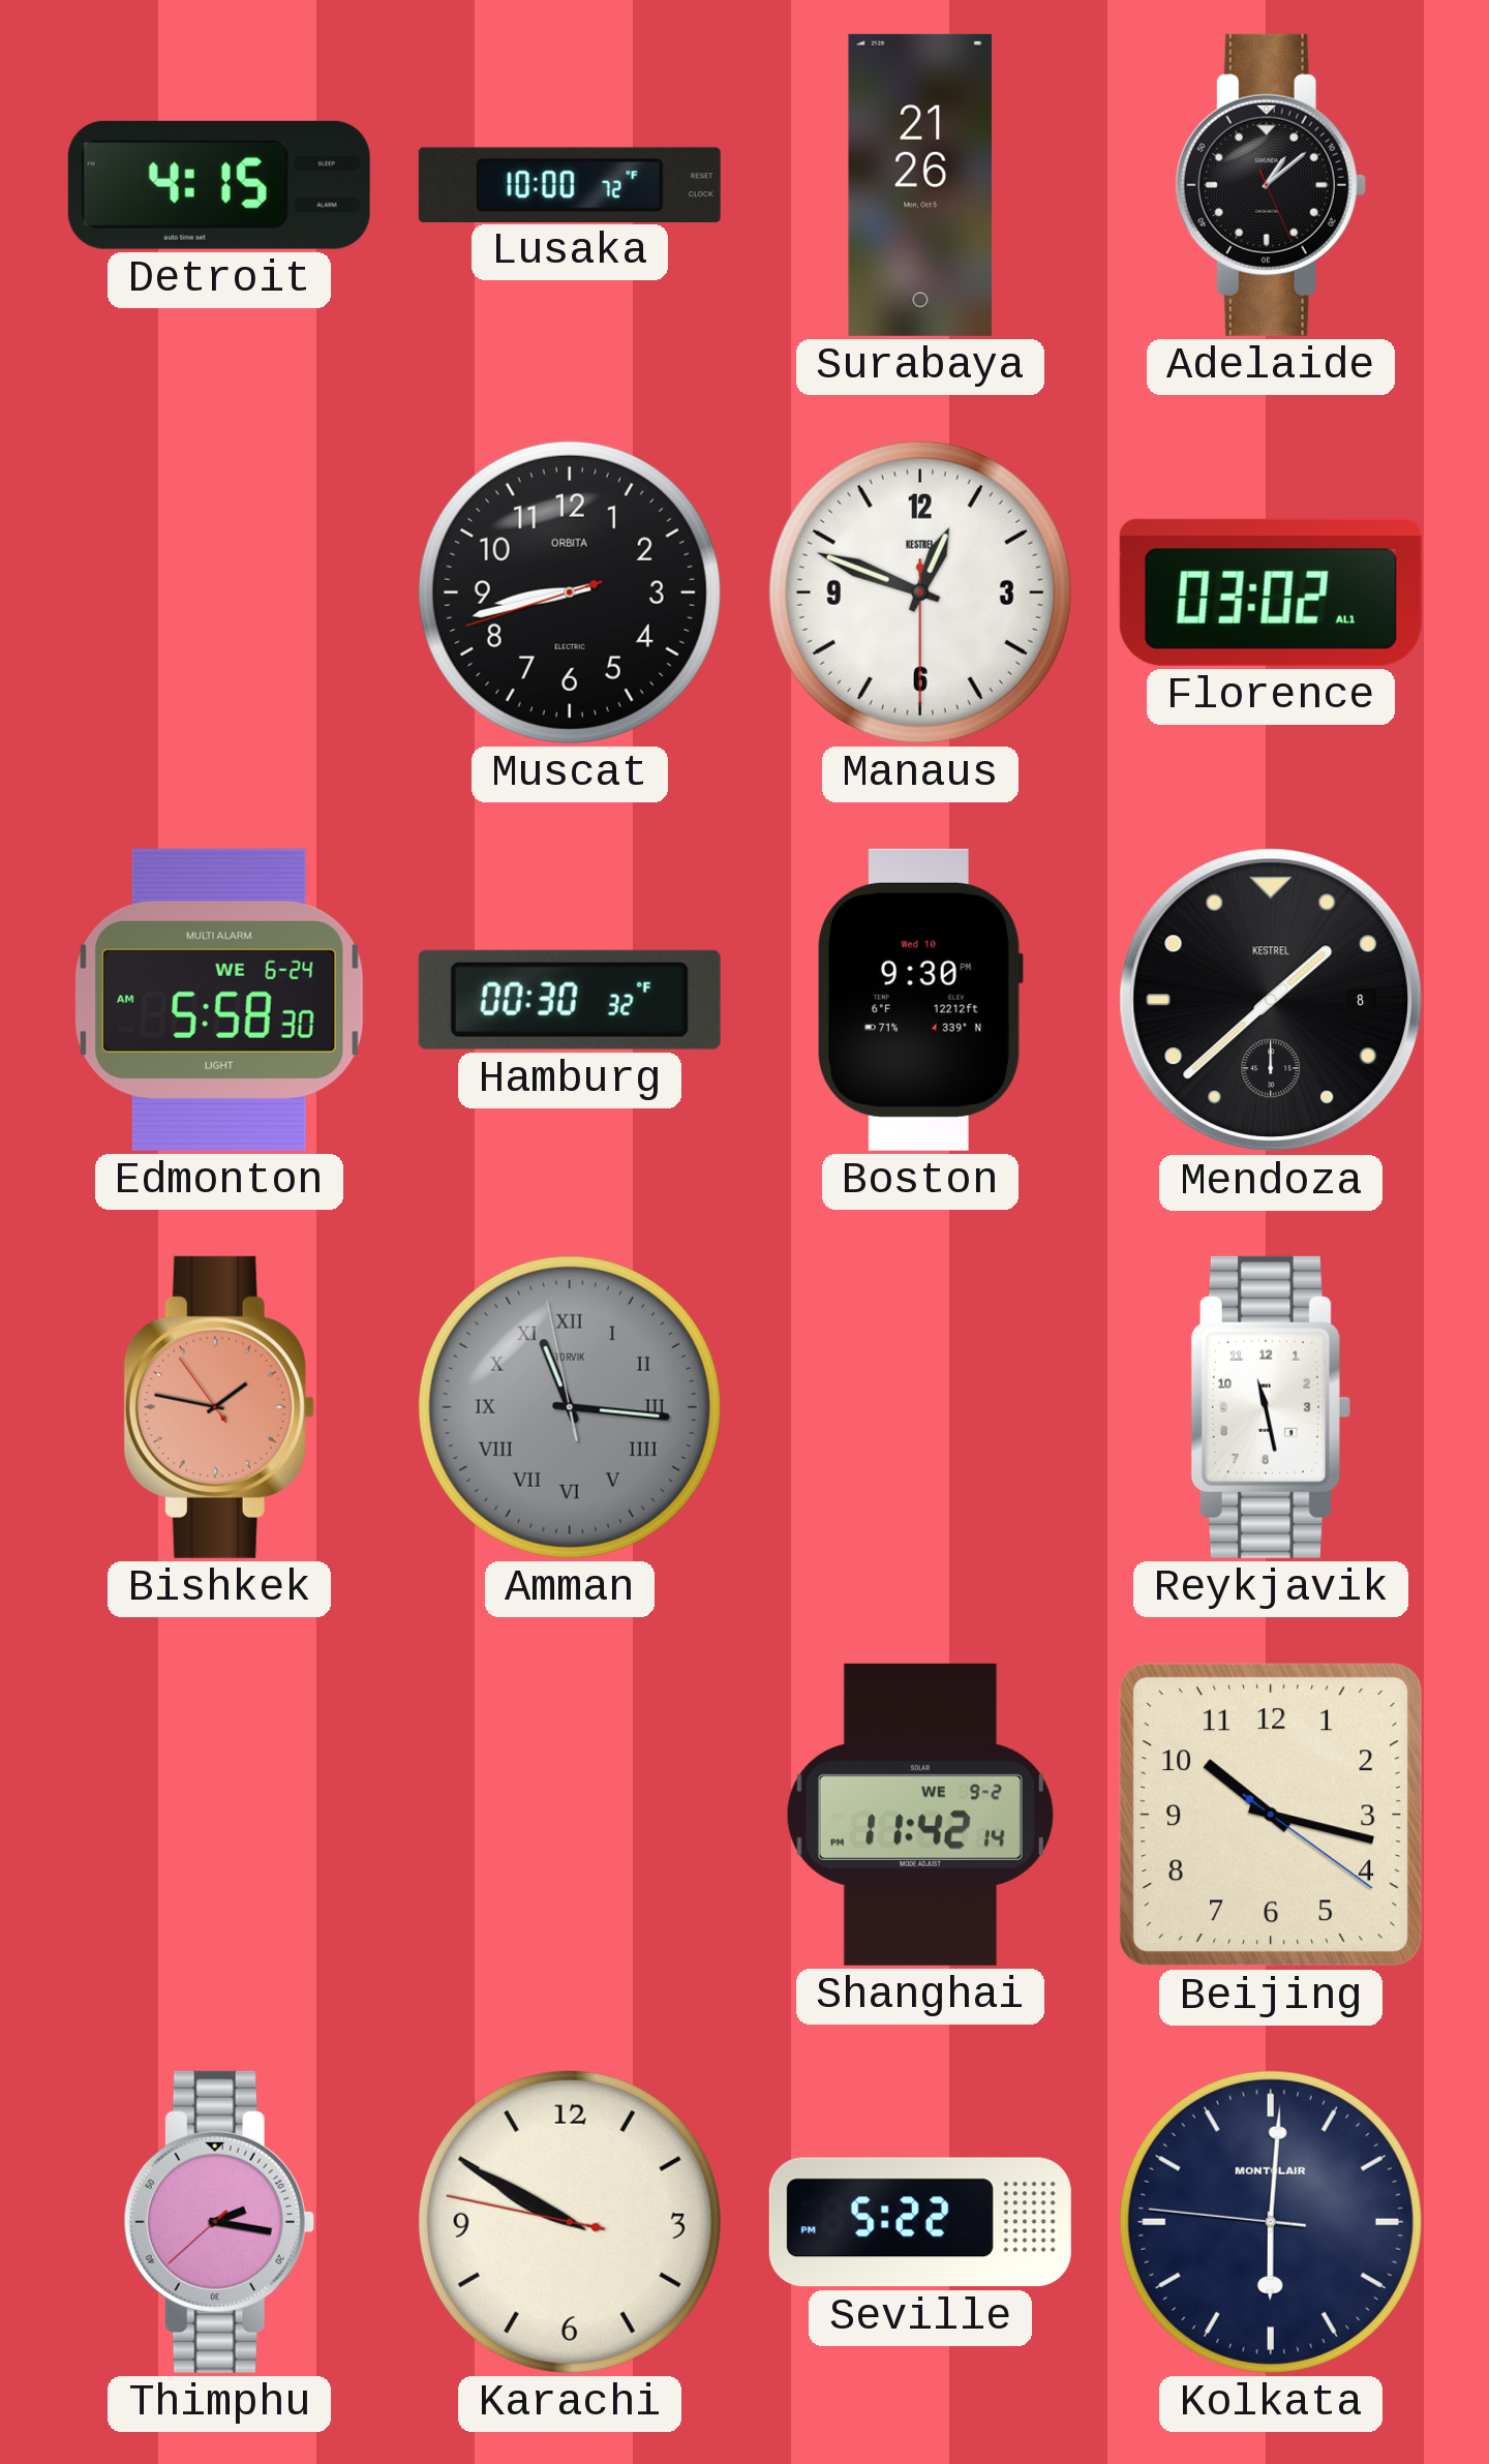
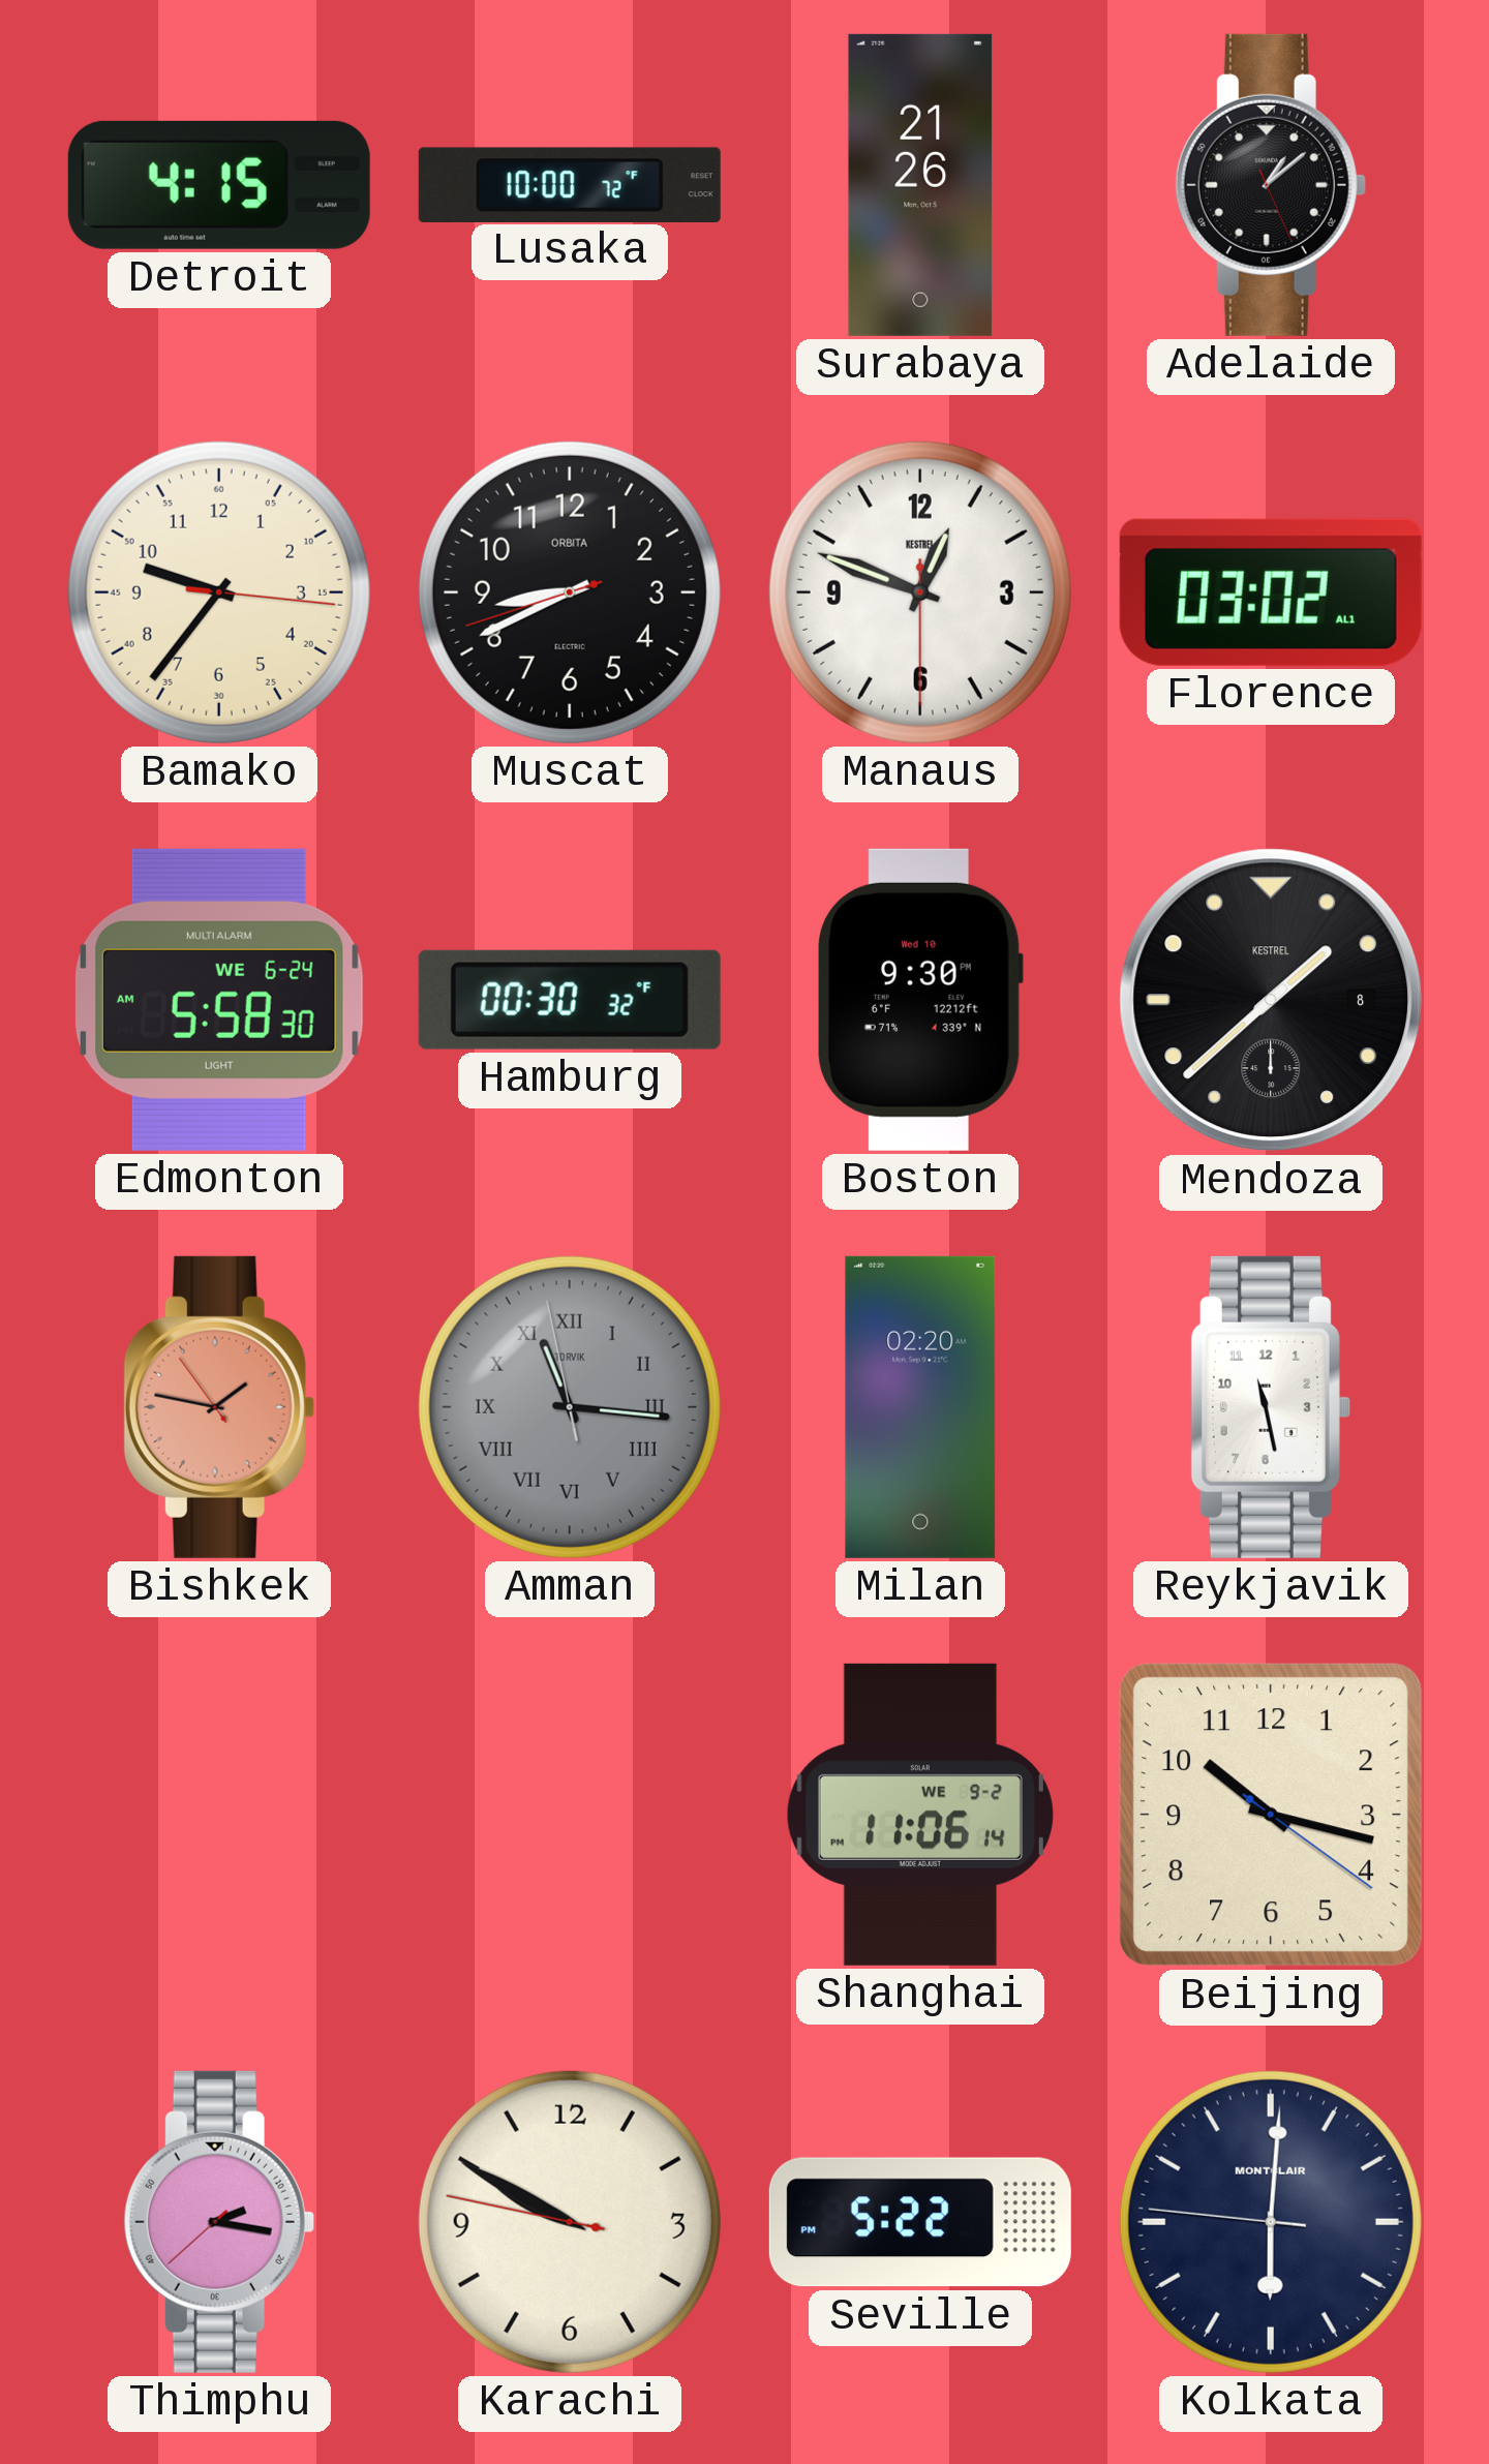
Bamako: none -> 9:36
Muscat: 8:42 -> 8:40
Milan: none -> 02:20
Shanghai: 11:42 -> 11:06
